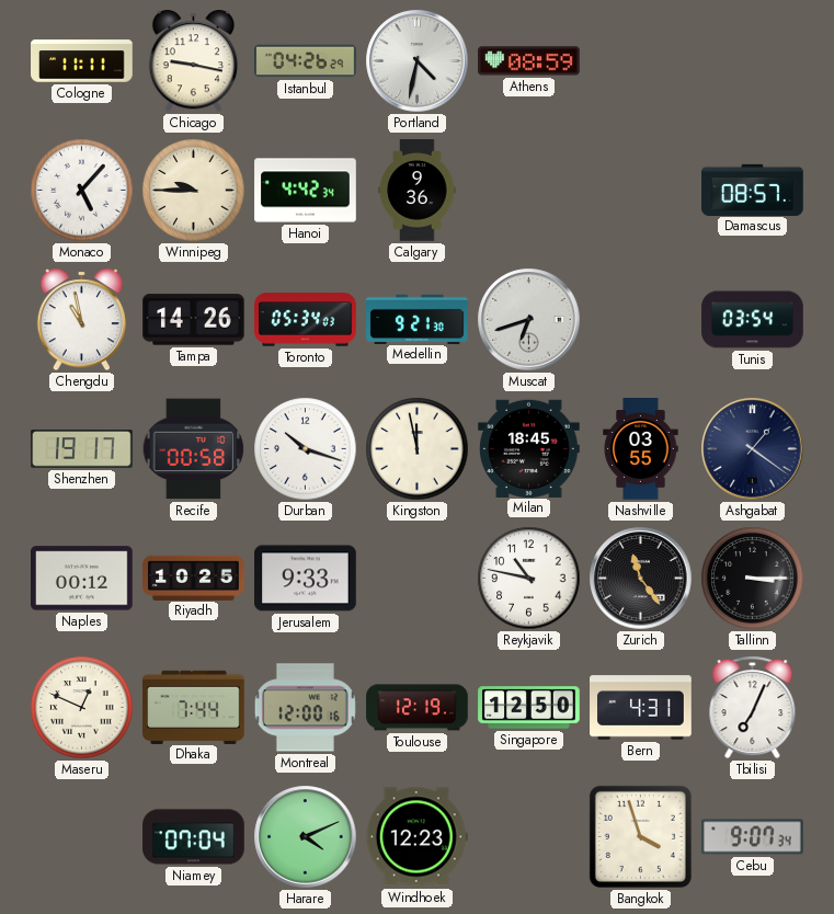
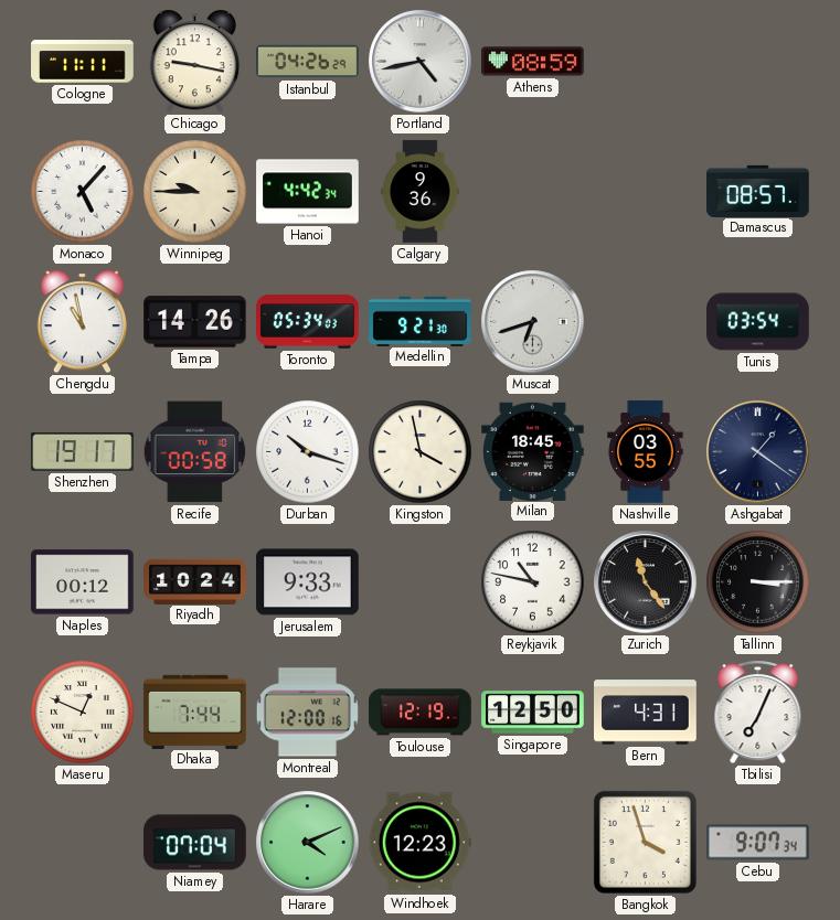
Portland: 4:32 -> 4:43
Kingston: 11:58 -> 3:58
Riyadh: 10:25 -> 10:24
